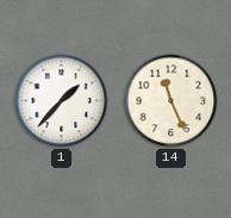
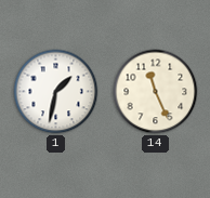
1: 1:37 -> 1:32
